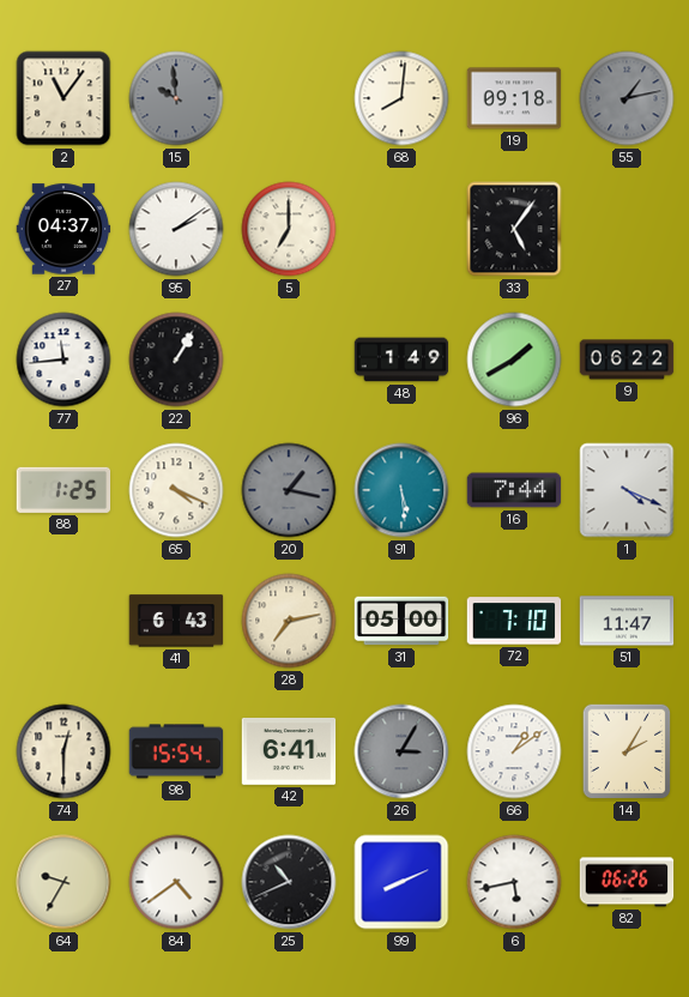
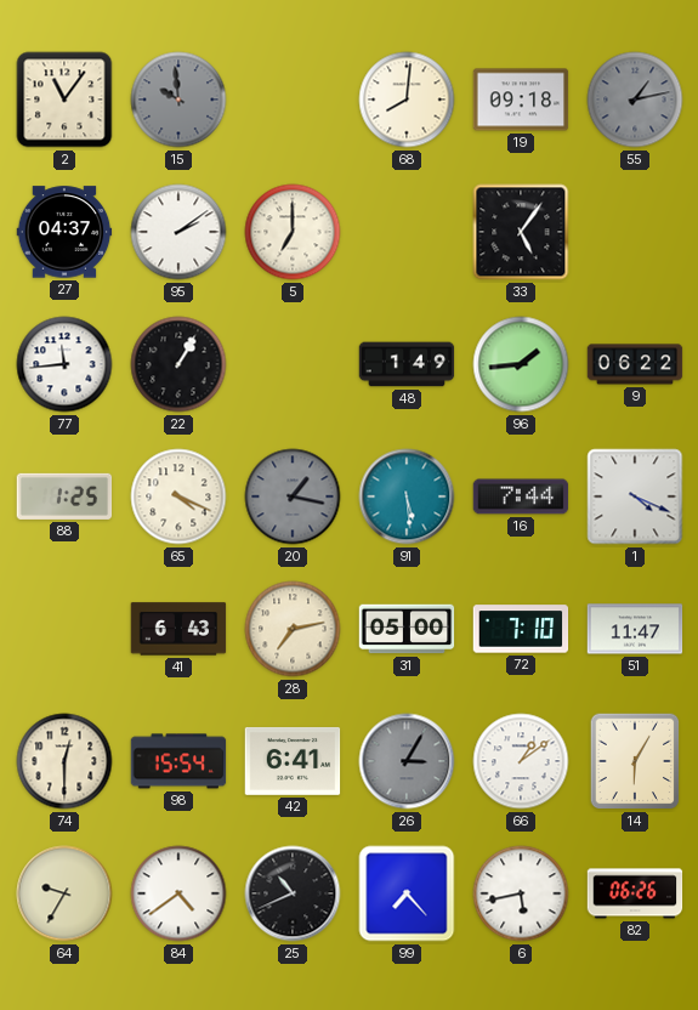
96: 1:40 -> 1:44
14: 2:05 -> 6:05
99: 8:11 -> 7:23
